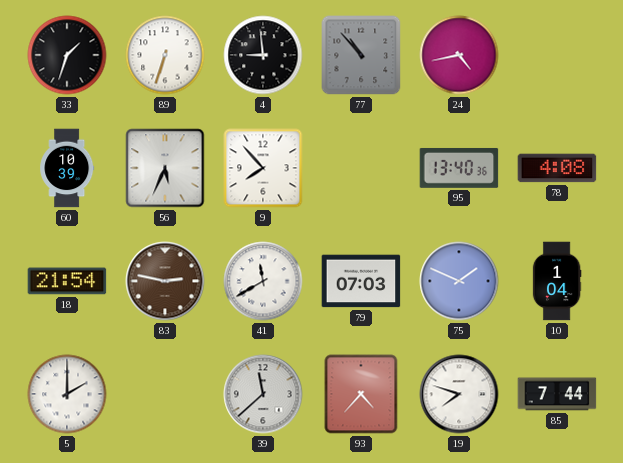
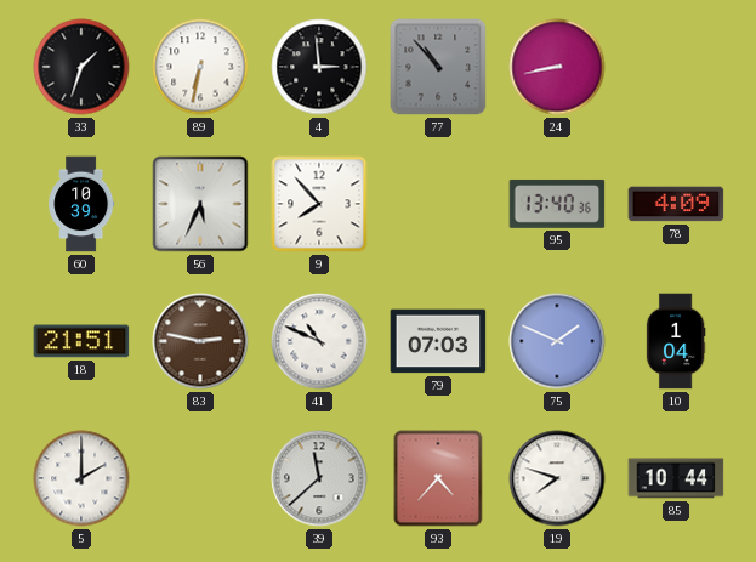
89: 6:33 -> 6:32
4: 8:59 -> 2:59
24: 4:43 -> 8:43
78: 4:08 -> 4:09
18: 21:54 -> 21:51
41: 11:40 -> 10:49
85: 7:44 -> 10:44
